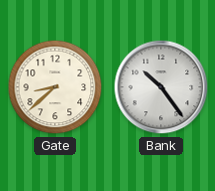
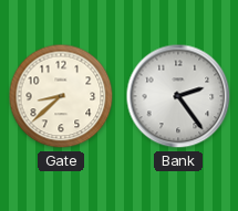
Bank: 10:24 -> 2:24
